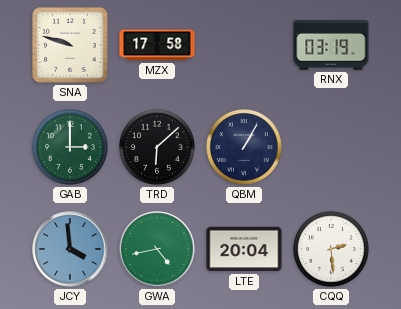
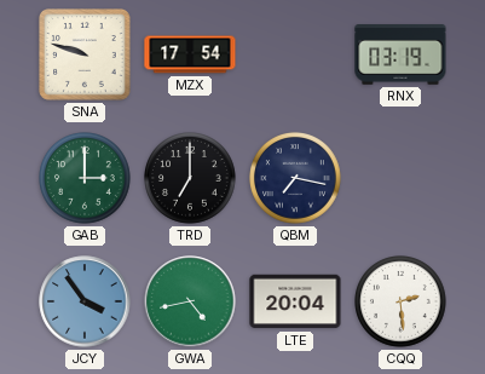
MZX: 17:58 -> 17:54
TRD: 6:08 -> 7:00
QBM: 1:05 -> 7:17
JCY: 3:59 -> 3:54
